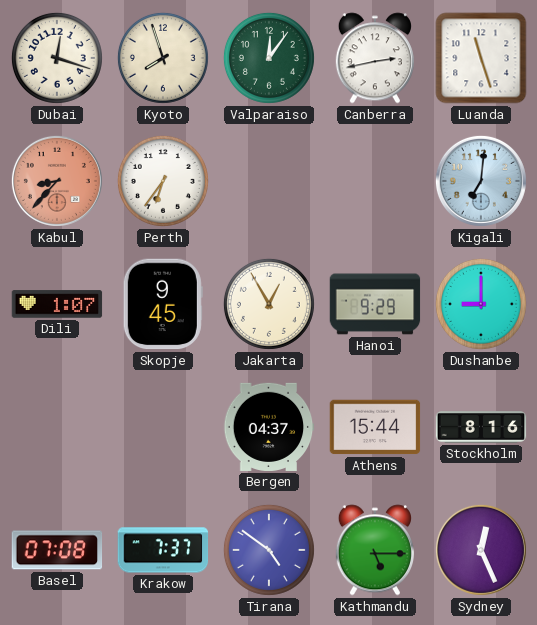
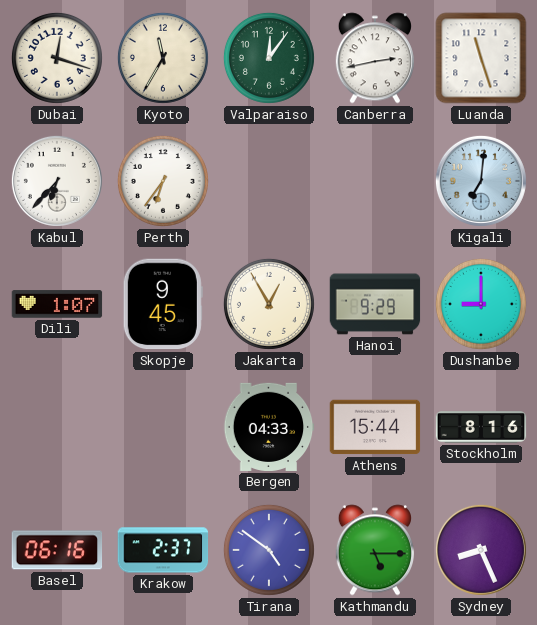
Kyoto: 7:57 -> 11:35
Kabul: 8:37 -> 6:37
Kabul dial: salmon -> white
Bergen: 04:37 -> 04:33
Basel: 07:08 -> 06:16
Krakow: 7:37 -> 2:37
Sydney: 12:26 -> 8:26
